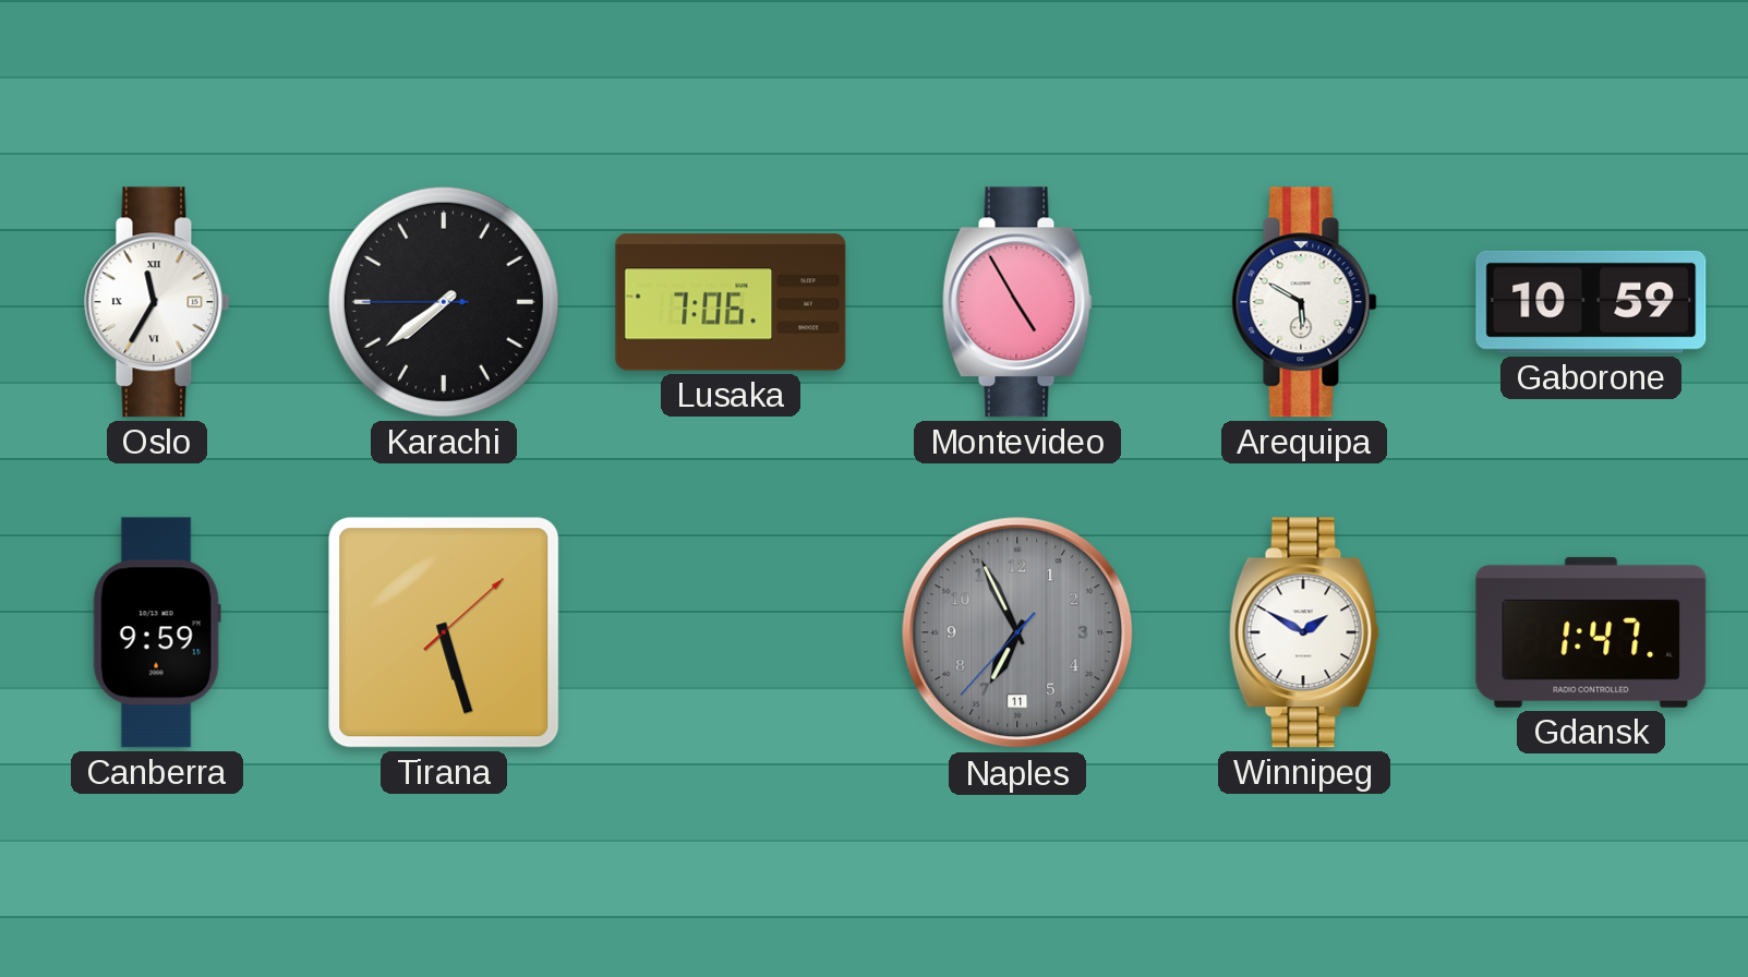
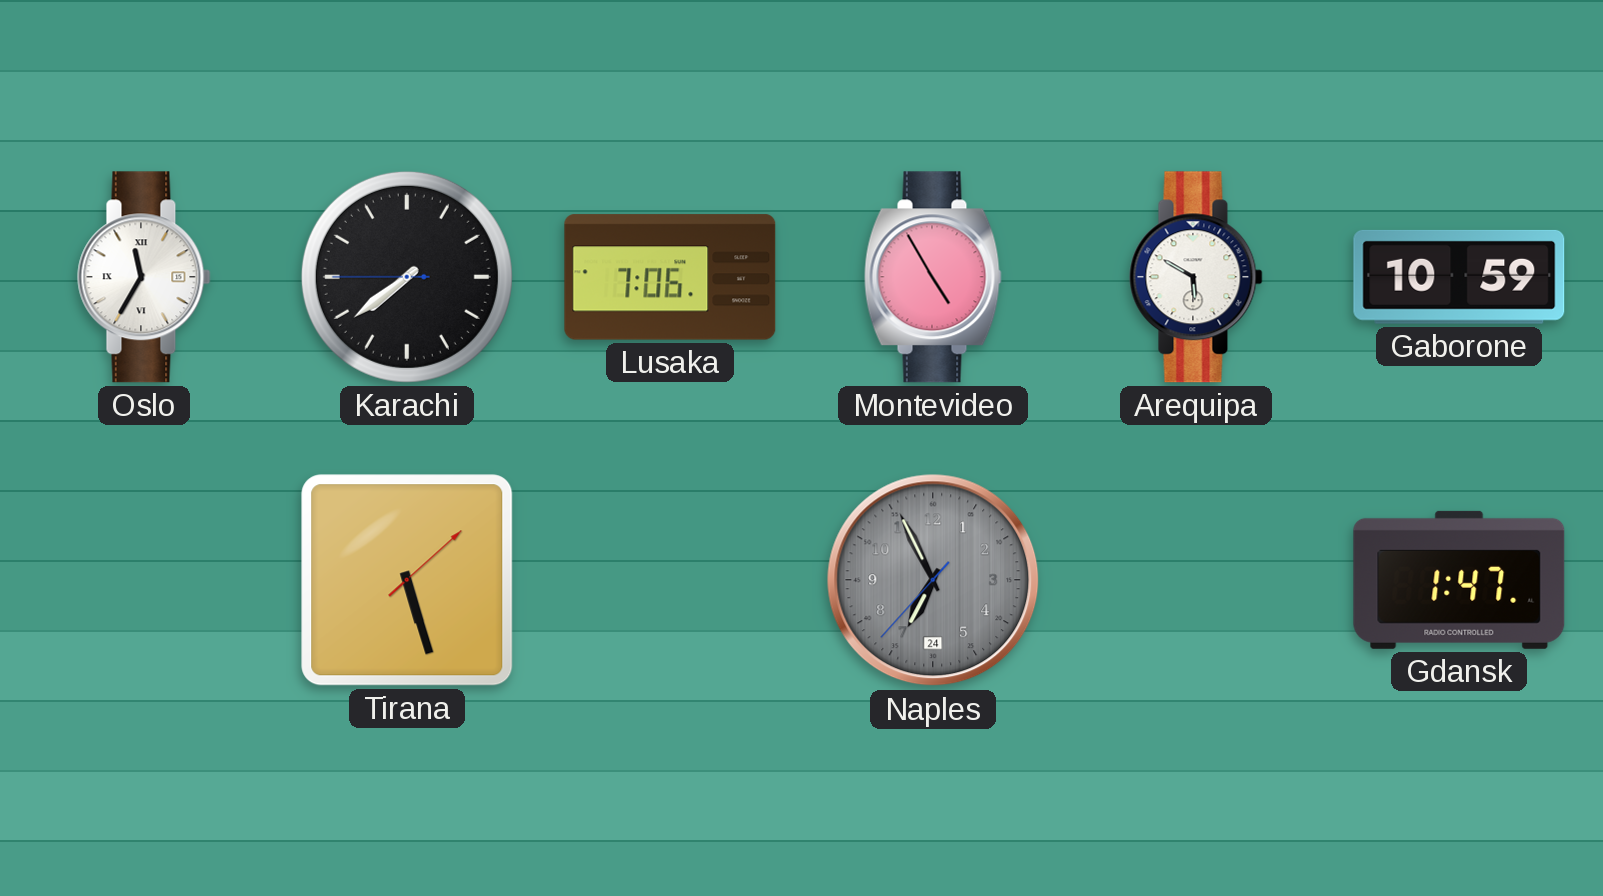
Canberra: 9:59 -> none
Naples date: 11 -> 24
Winnipeg: 1:50 -> none
